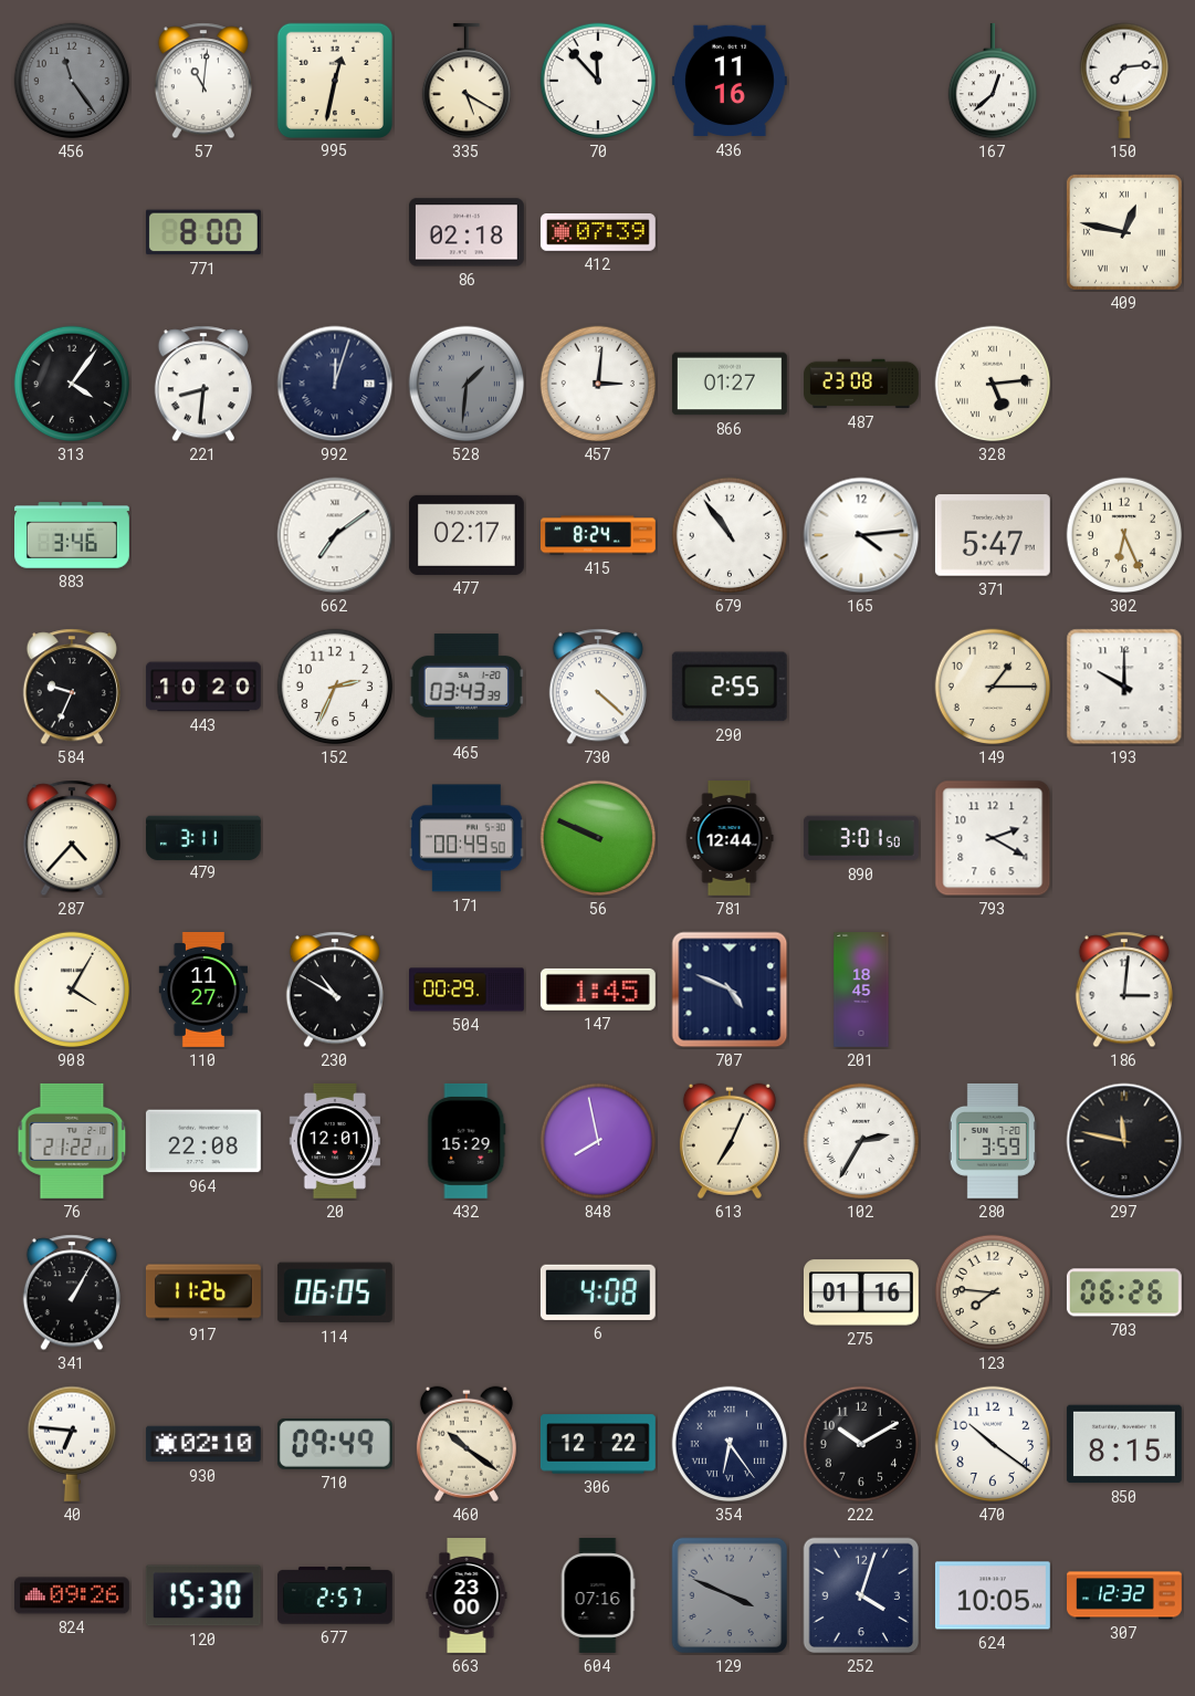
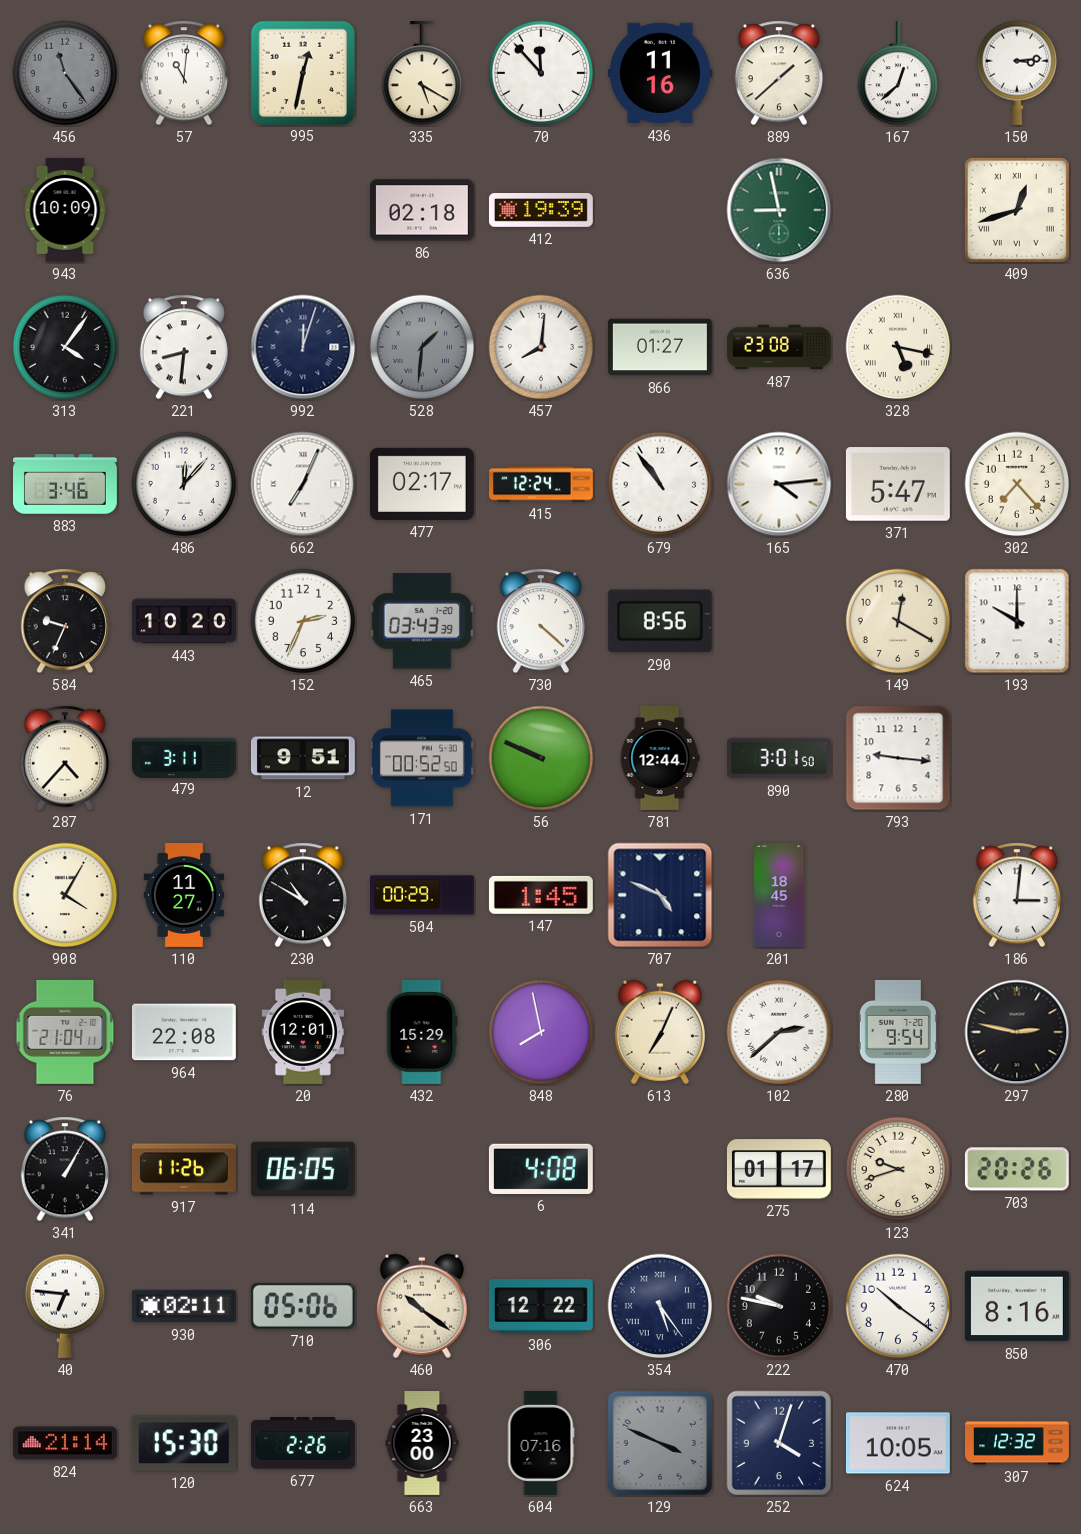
889: none -> 1:38
150: 7:14 -> 3:14
943: none -> 10:09
771: 8:00 -> none
412: 07:39 -> 19:39
636: none -> 8:58
409: 12:47 -> 12:42
457: 3:01 -> 8:01
328: 5:14 -> 5:17
486: none -> 12:07
662: 7:09 -> 7:04
415: 8:24 -> 12:24
302: 6:26 -> 7:23
290: 2:55 -> 8:56
149: 1:15 -> 12:20
12: none -> 9:51
171: 00:49 -> 00:52
793: 2:20 -> 9:16
76: 21:22 -> 21:04
102: 2:35 -> 2:38
280: 3:59 -> 9:54
297: 11:47 -> 2:47
275: 01:16 -> 01:17
123: 7:46 -> 9:42
703: 06:26 -> 20:26
930: 02:10 -> 02:11
710: 09:49 -> 05:06
354: 6:24 -> 5:24
222: 10:10 -> 9:47
850: 8:15 -> 8:16
824: 09:26 -> 21:14
677: 2:57 -> 2:26
